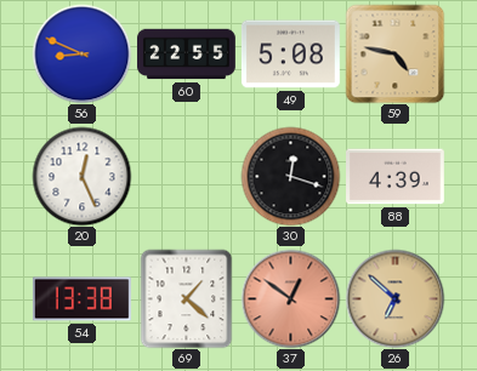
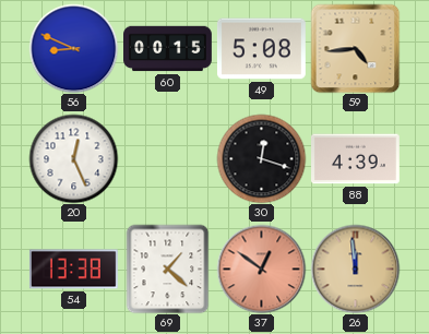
60: 22:55 -> 00:15
59: 4:47 -> 4:44
26: 6:52 -> 11:59
